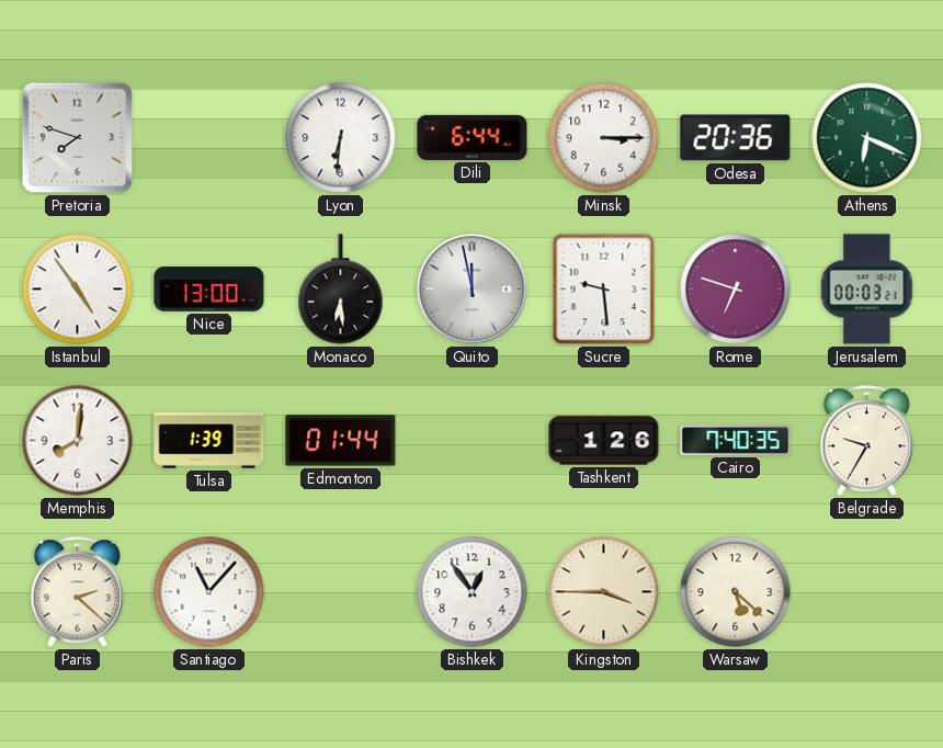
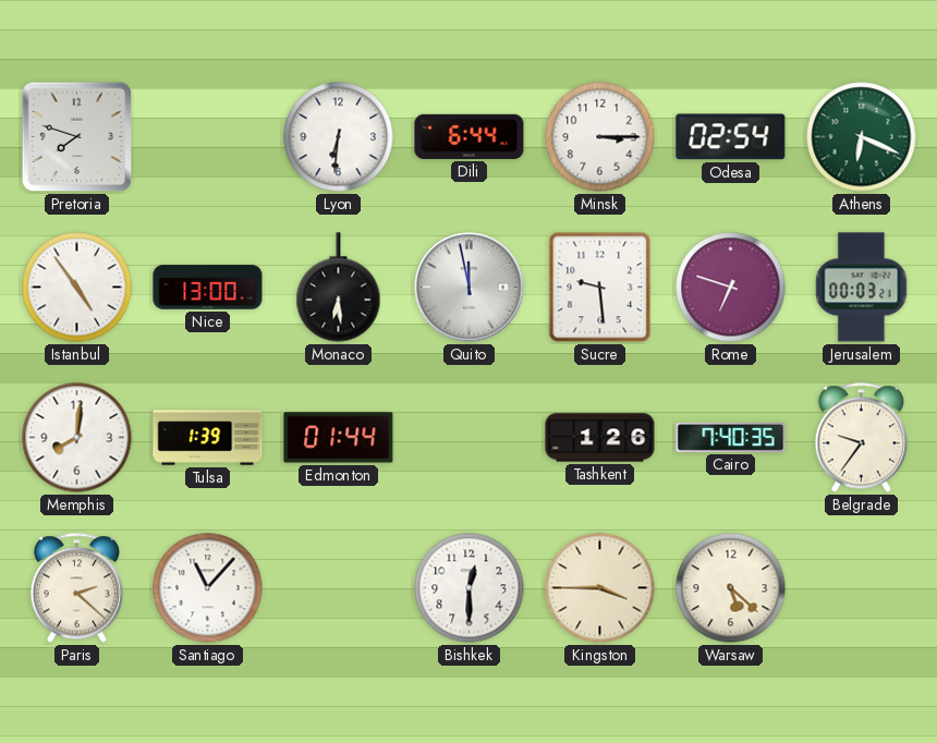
Odesa: 20:36 -> 02:54
Belgrade: 9:35 -> 9:36
Bishkek: 12:54 -> 12:30
